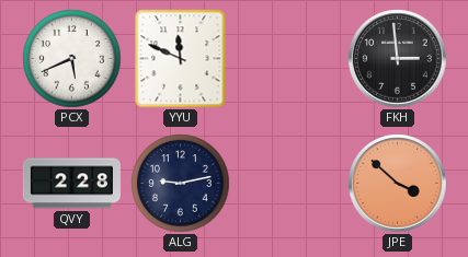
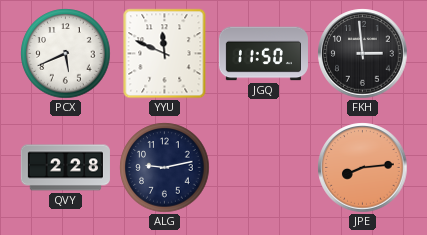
JGQ: none -> 11:50
JPE: 3:52 -> 8:14
